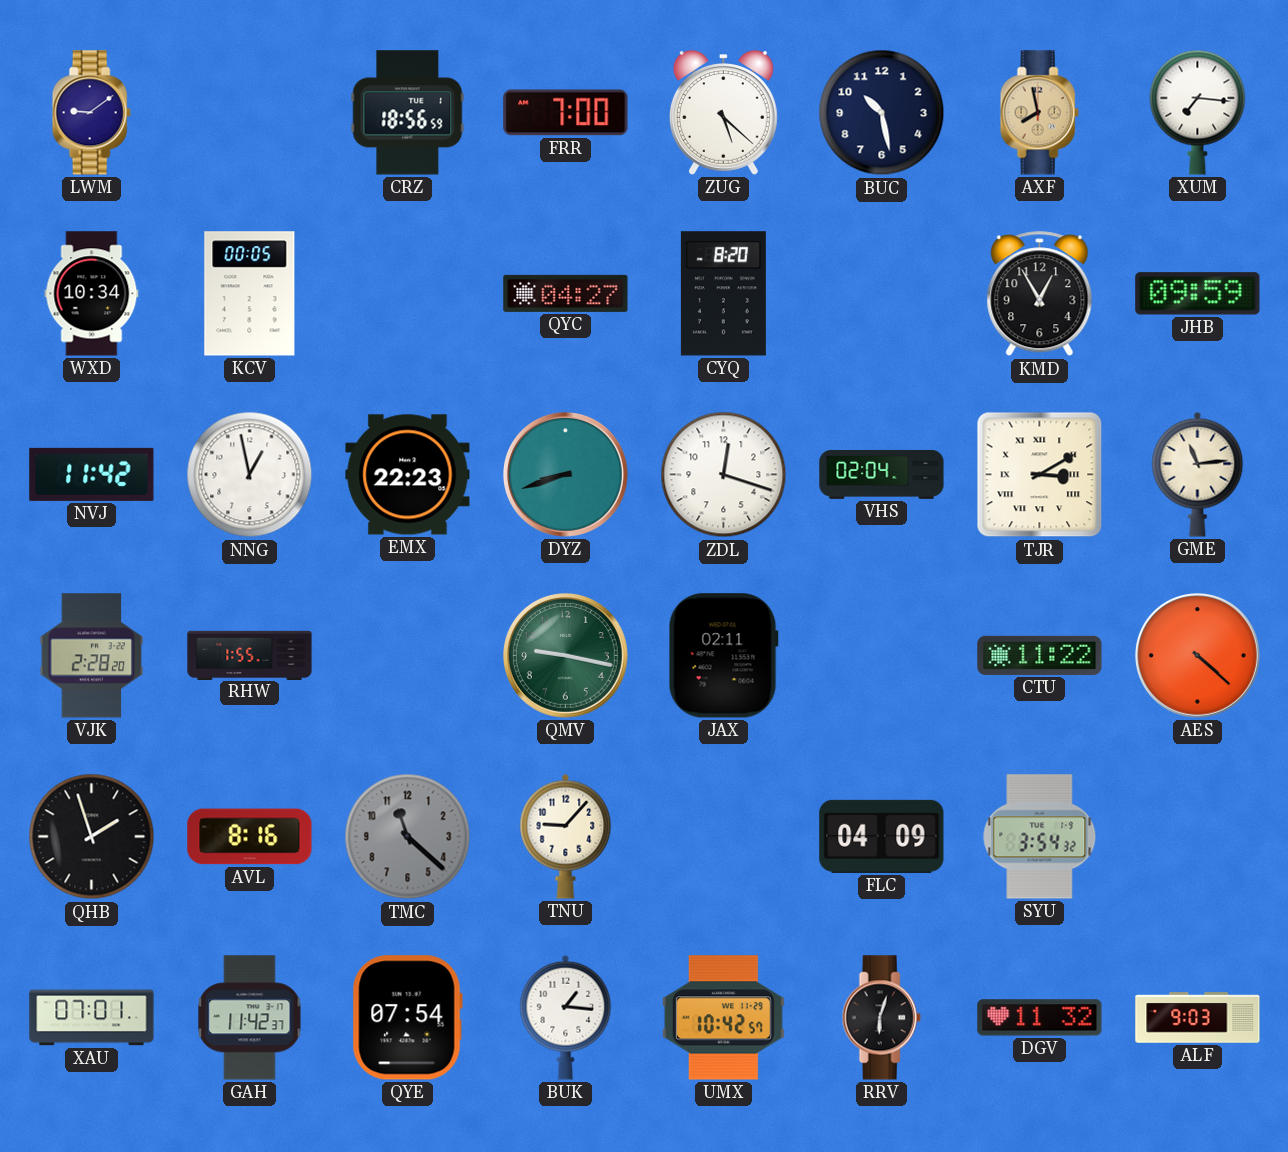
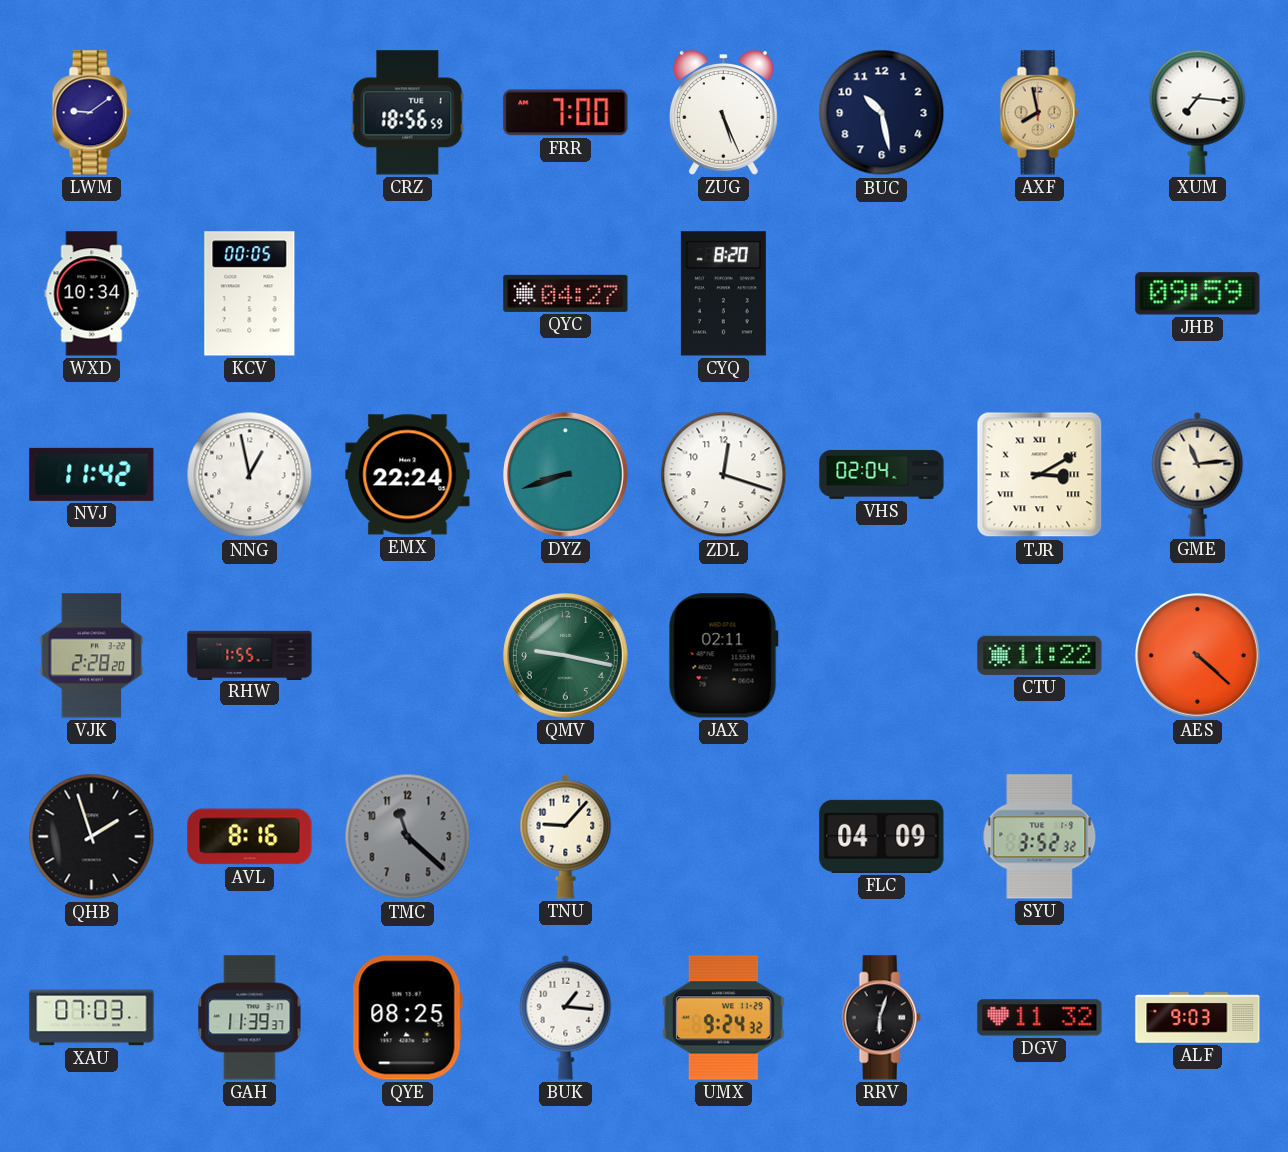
ZUG: 5:22 -> 5:26
KMD: 12:55 -> none
EMX: 22:23 -> 22:24
SYU: 3:54 -> 3:52
XAU: 07:01 -> 07:03
GAH: 11:42 -> 11:39
QYE: 07:54 -> 08:25
UMX: 10:42 -> 9:24
